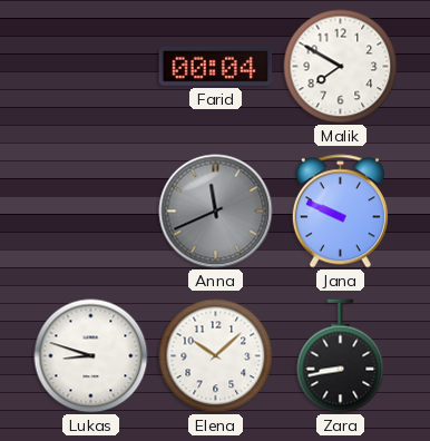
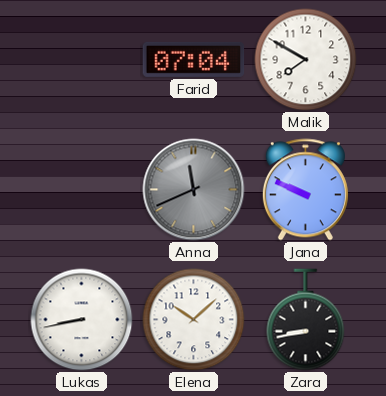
Farid: 00:04 -> 07:04
Lukas: 8:48 -> 8:43
